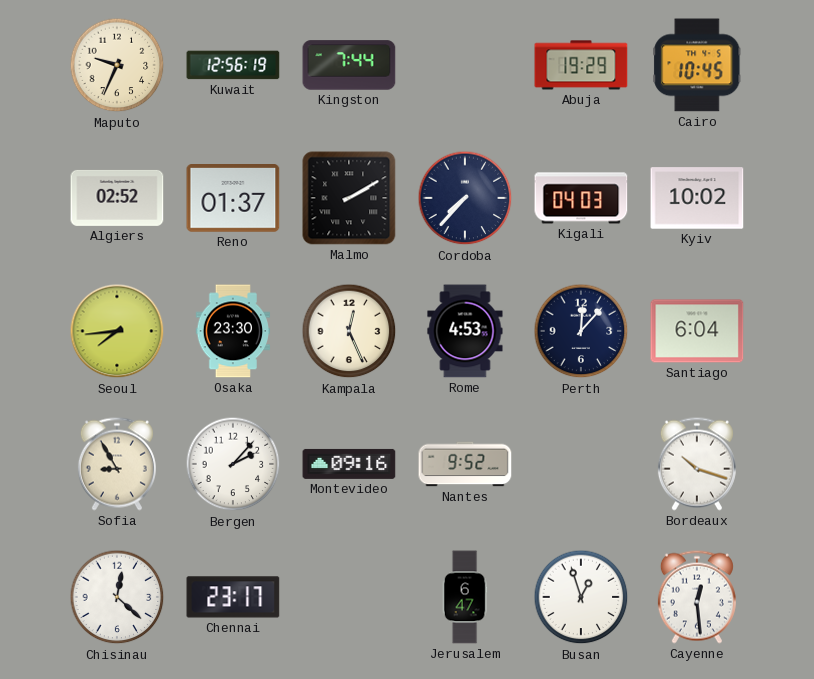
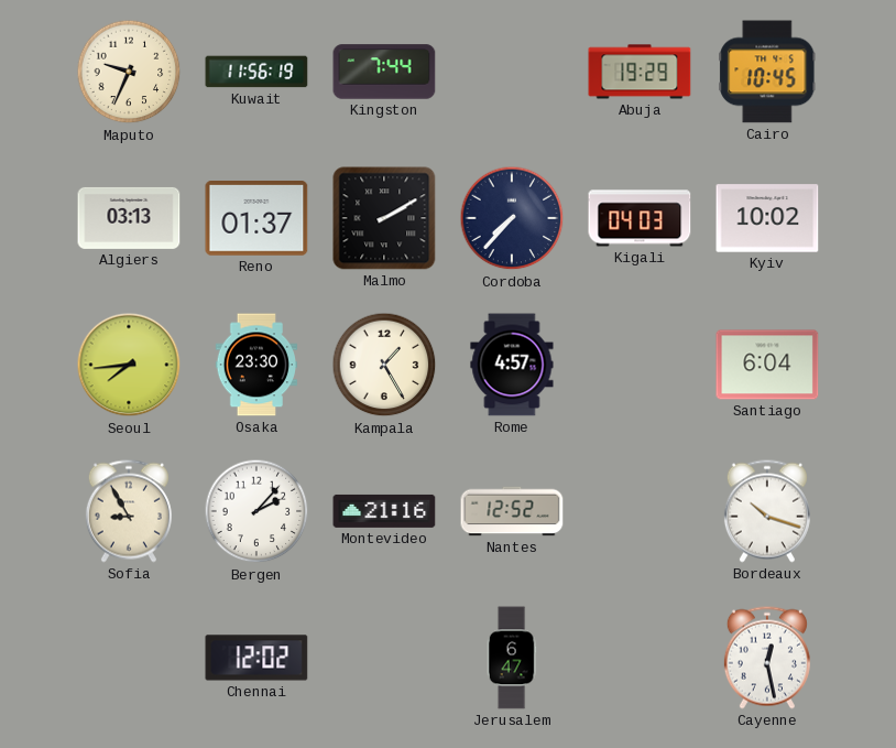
Kuwait: 12:56 -> 11:56
Algiers: 02:52 -> 03:13
Kampala: 12:26 -> 1:25
Rome: 4:53 -> 4:57
Perth: 12:07 -> none
Montevideo: 09:16 -> 21:16
Nantes: 9:52 -> 12:52
Chisinau: 12:22 -> none
Chennai: 23:17 -> 12:02
Busan: 12:57 -> none
Cayenne: 12:29 -> 12:28
